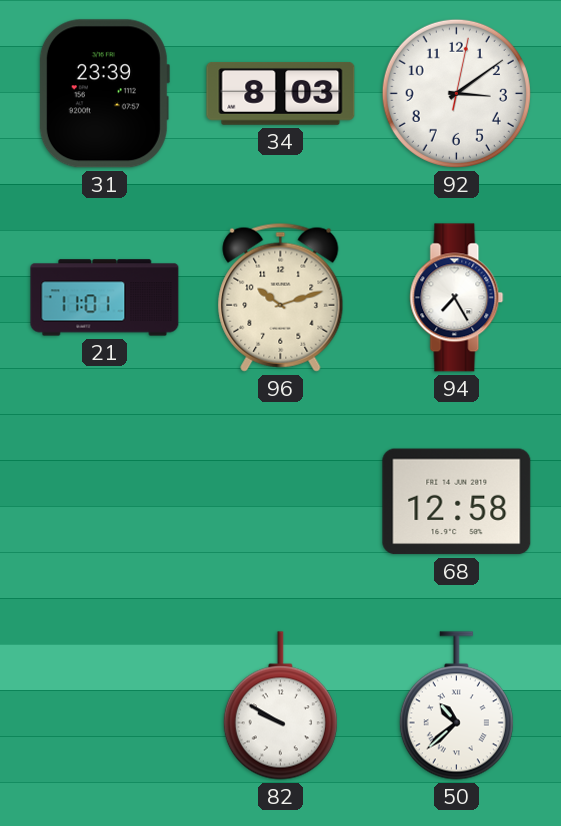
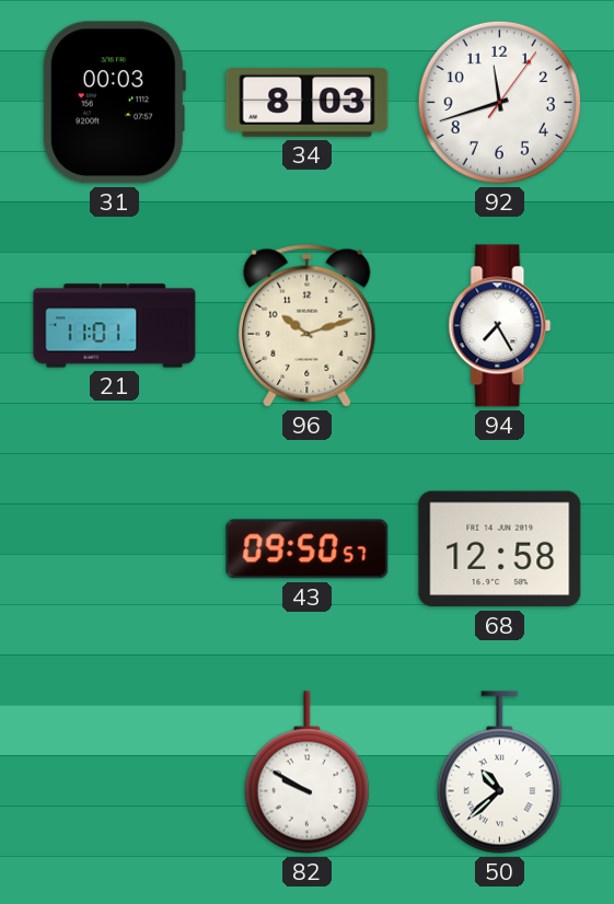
31: 23:39 -> 00:03
92: 3:09 -> 11:42
43: none -> 09:50
